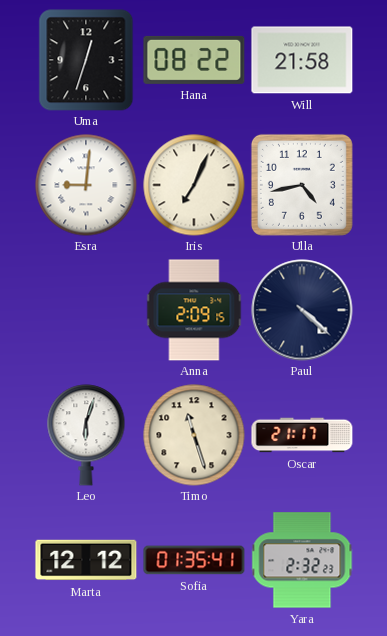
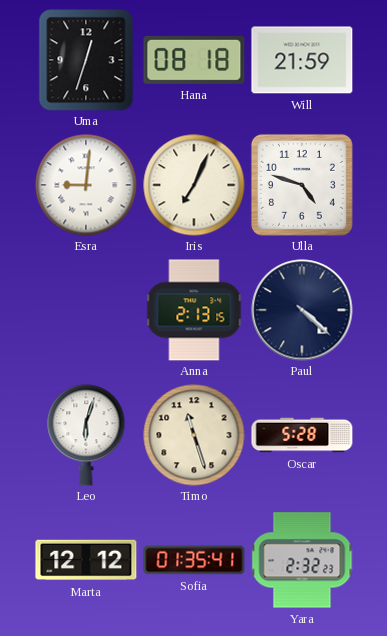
Hana: 08:22 -> 08:18
Will: 21:58 -> 21:59
Ulla: 4:43 -> 4:48
Anna: 2:09 -> 2:13
Oscar: 21:17 -> 5:28
